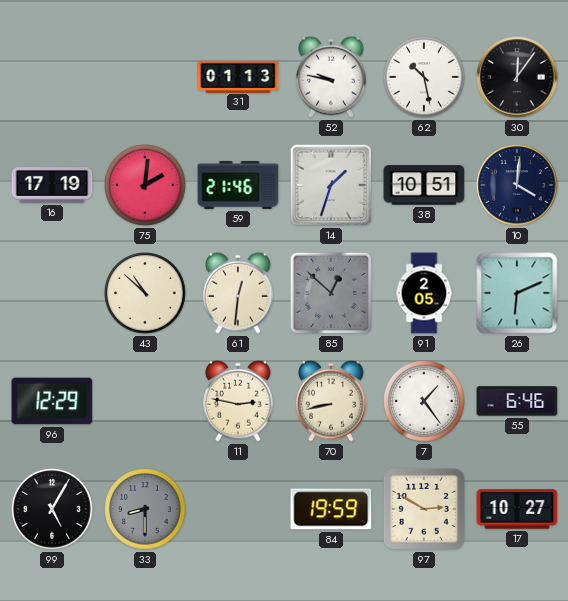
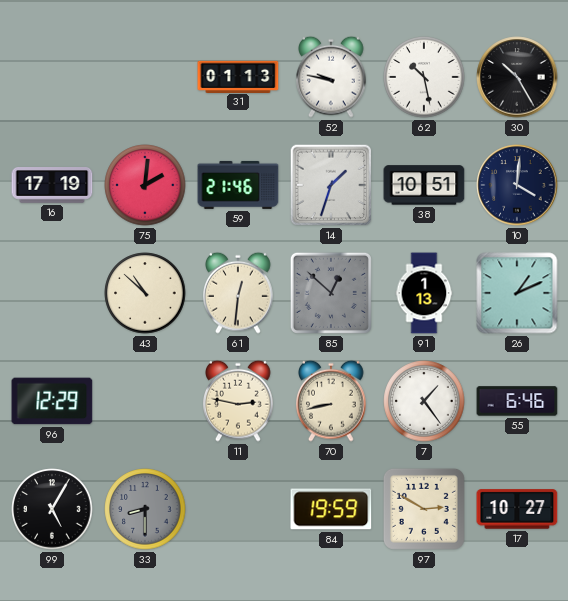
30: 12:06 -> 10:25
91: 2:05 -> 1:13
26: 6:11 -> 1:11
